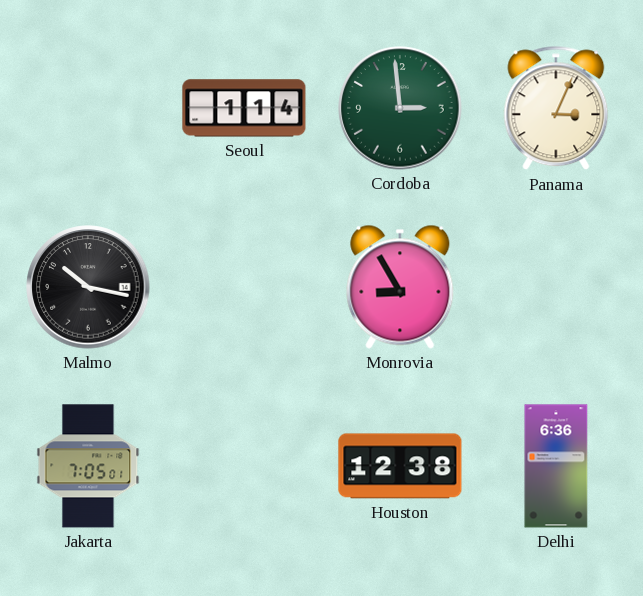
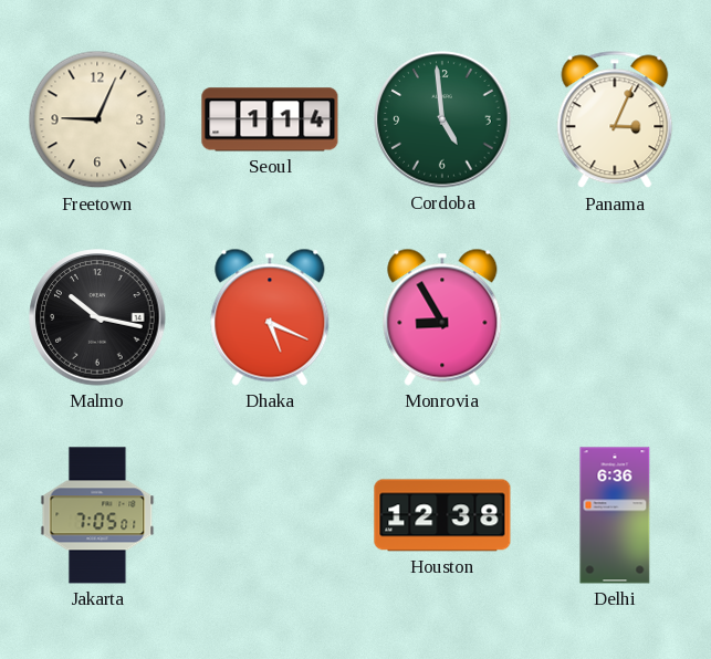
Freetown: none -> 9:04
Cordoba: 2:59 -> 4:59
Dhaka: none -> 5:19
